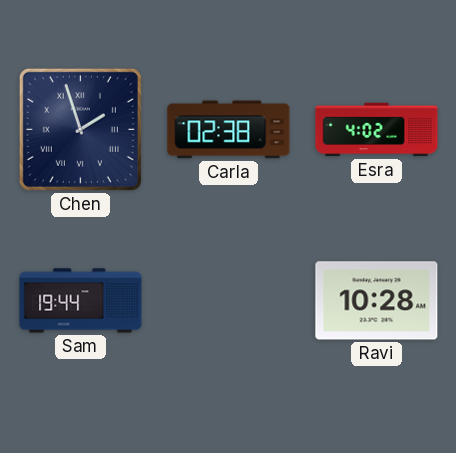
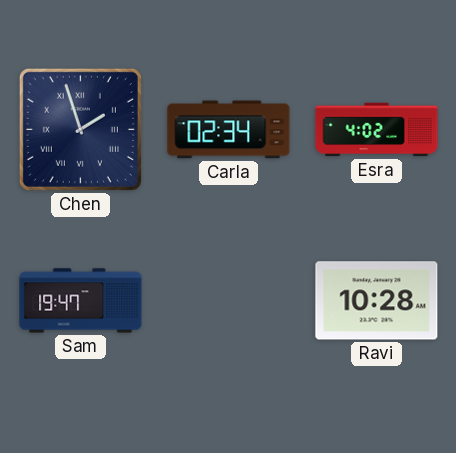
Carla: 02:38 -> 02:34
Sam: 19:44 -> 19:47
